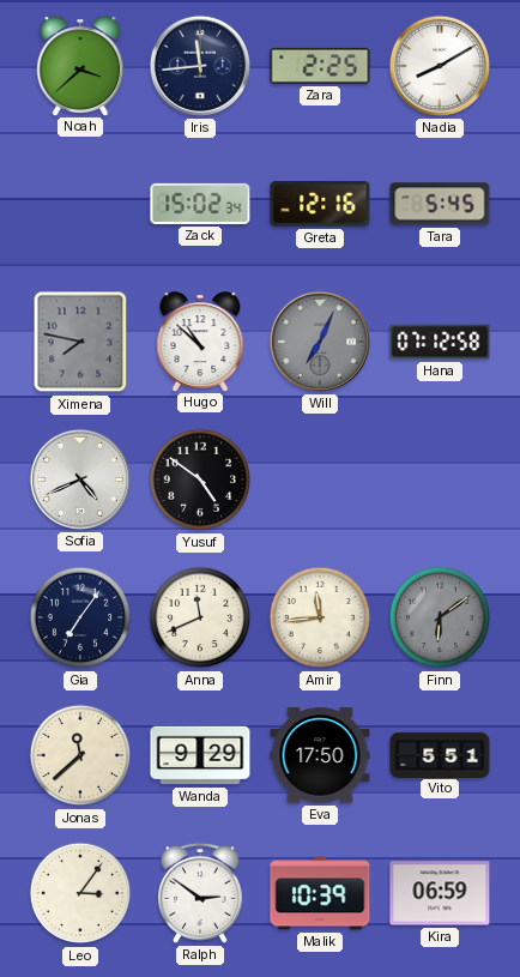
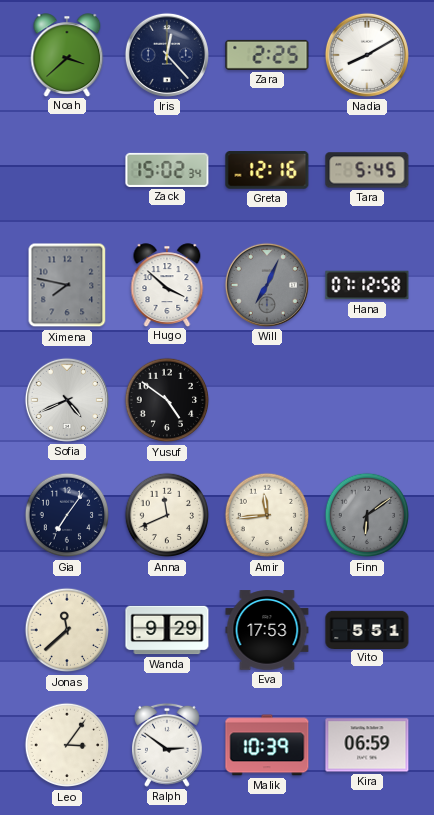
Iris: 11:44 -> 12:23
Hugo: 10:52 -> 3:52
Eva: 17:50 -> 17:53
